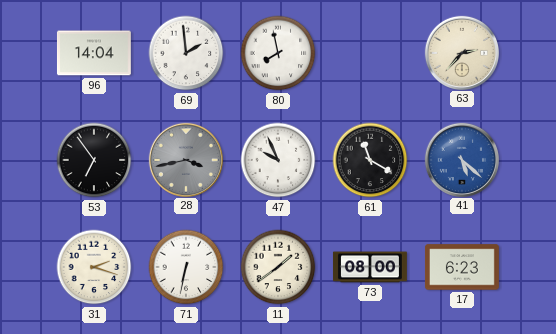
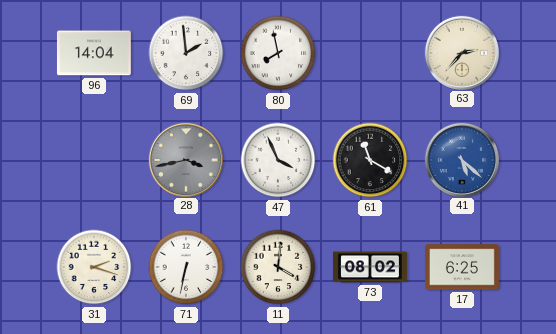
53: 6:54 -> none
47: 9:56 -> 3:56
11: 1:39 -> 4:01
73: 08:00 -> 08:02
17: 6:23 -> 6:25
